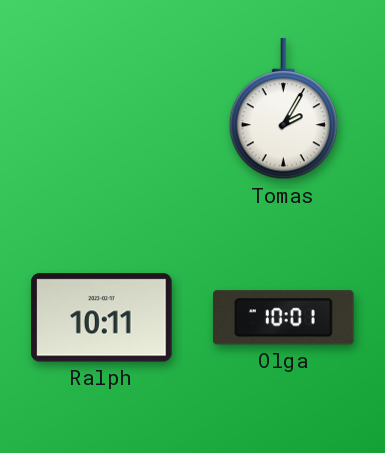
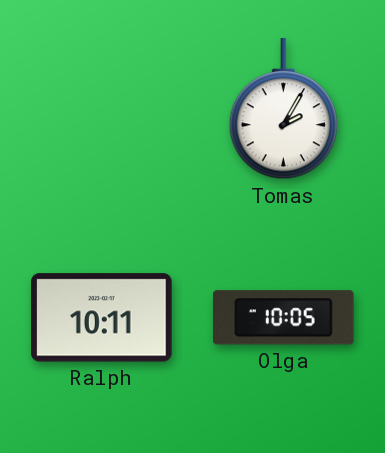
Olga: 10:01 -> 10:05
